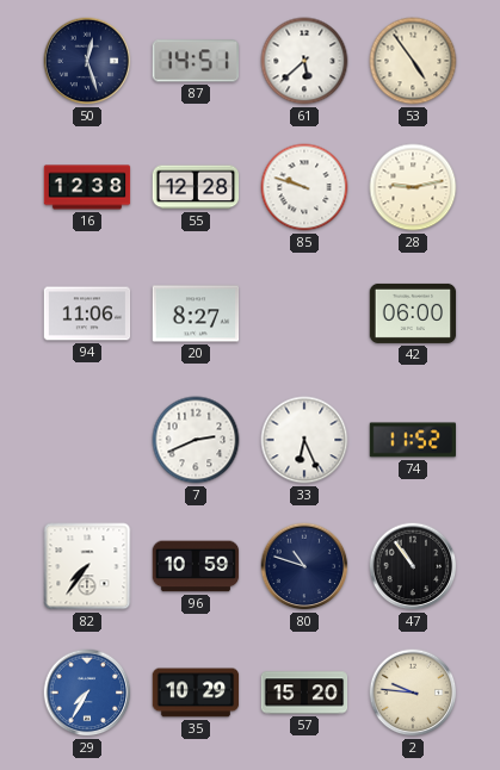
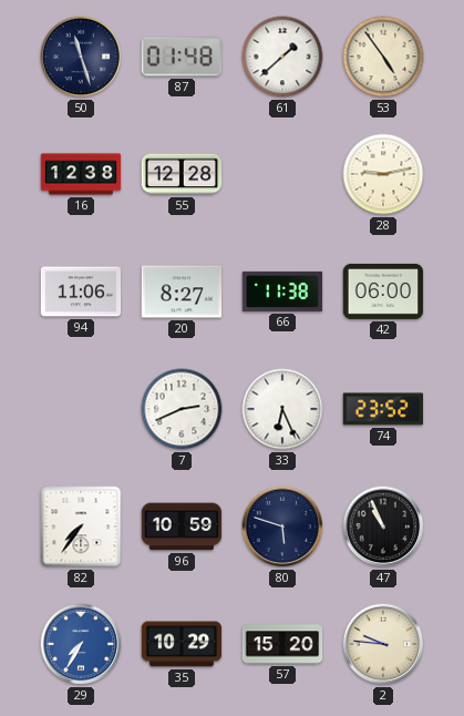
50: 12:27 -> 11:27
87: 14:51 -> 01:48
61: 5:38 -> 1:38
85: 9:48 -> none
66: none -> 11:38
74: 11:52 -> 23:52
80: 10:48 -> 5:48
47: 10:54 -> 10:56
